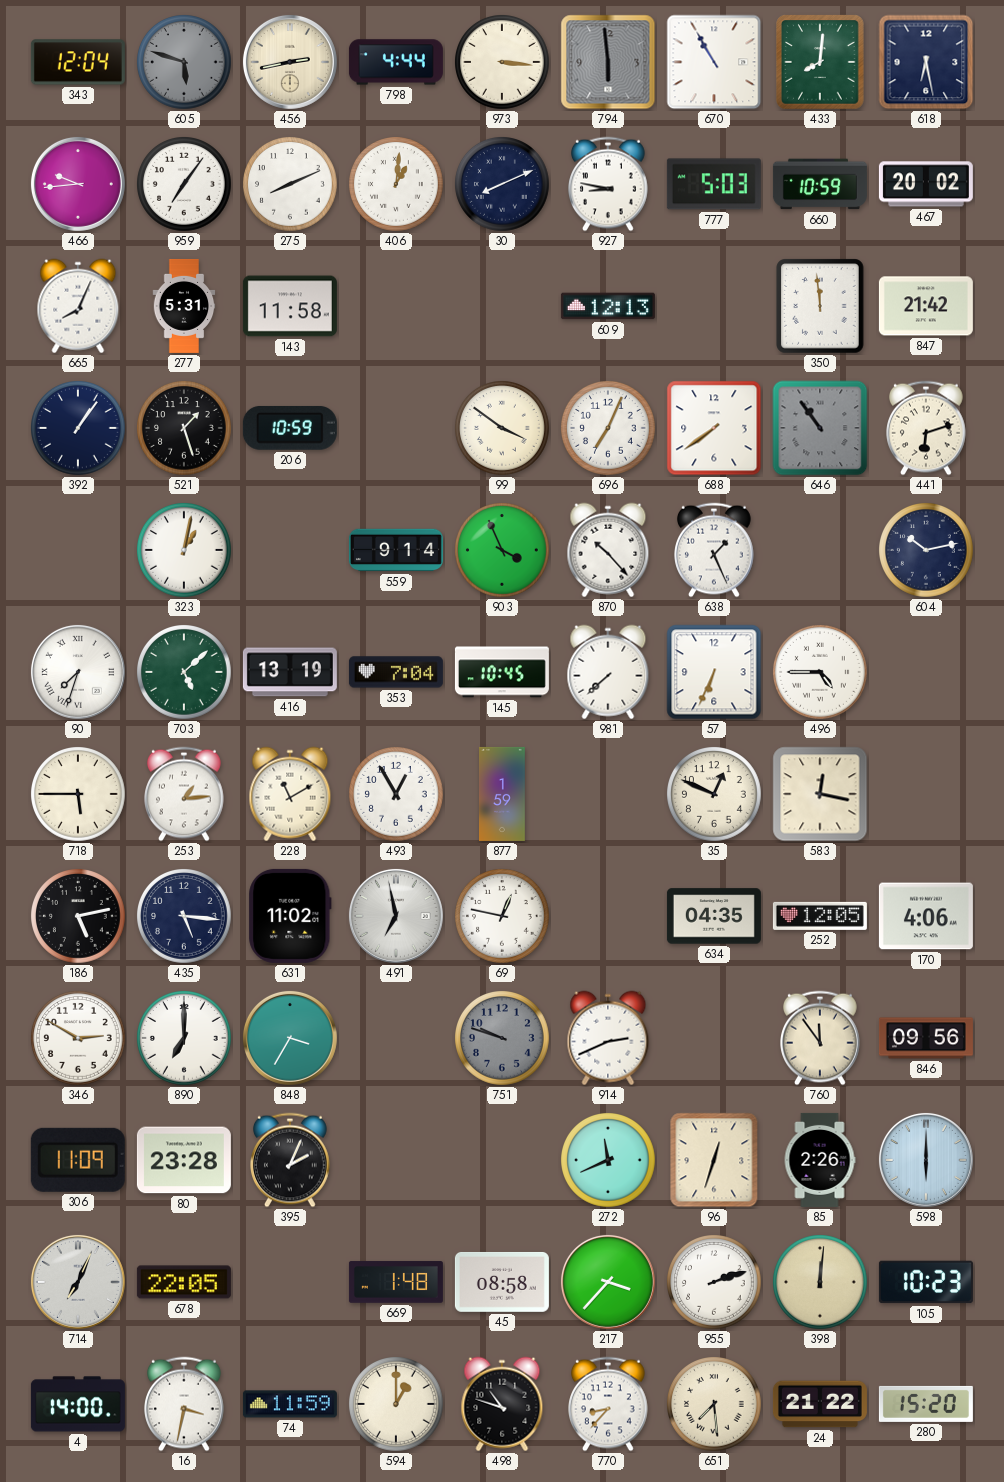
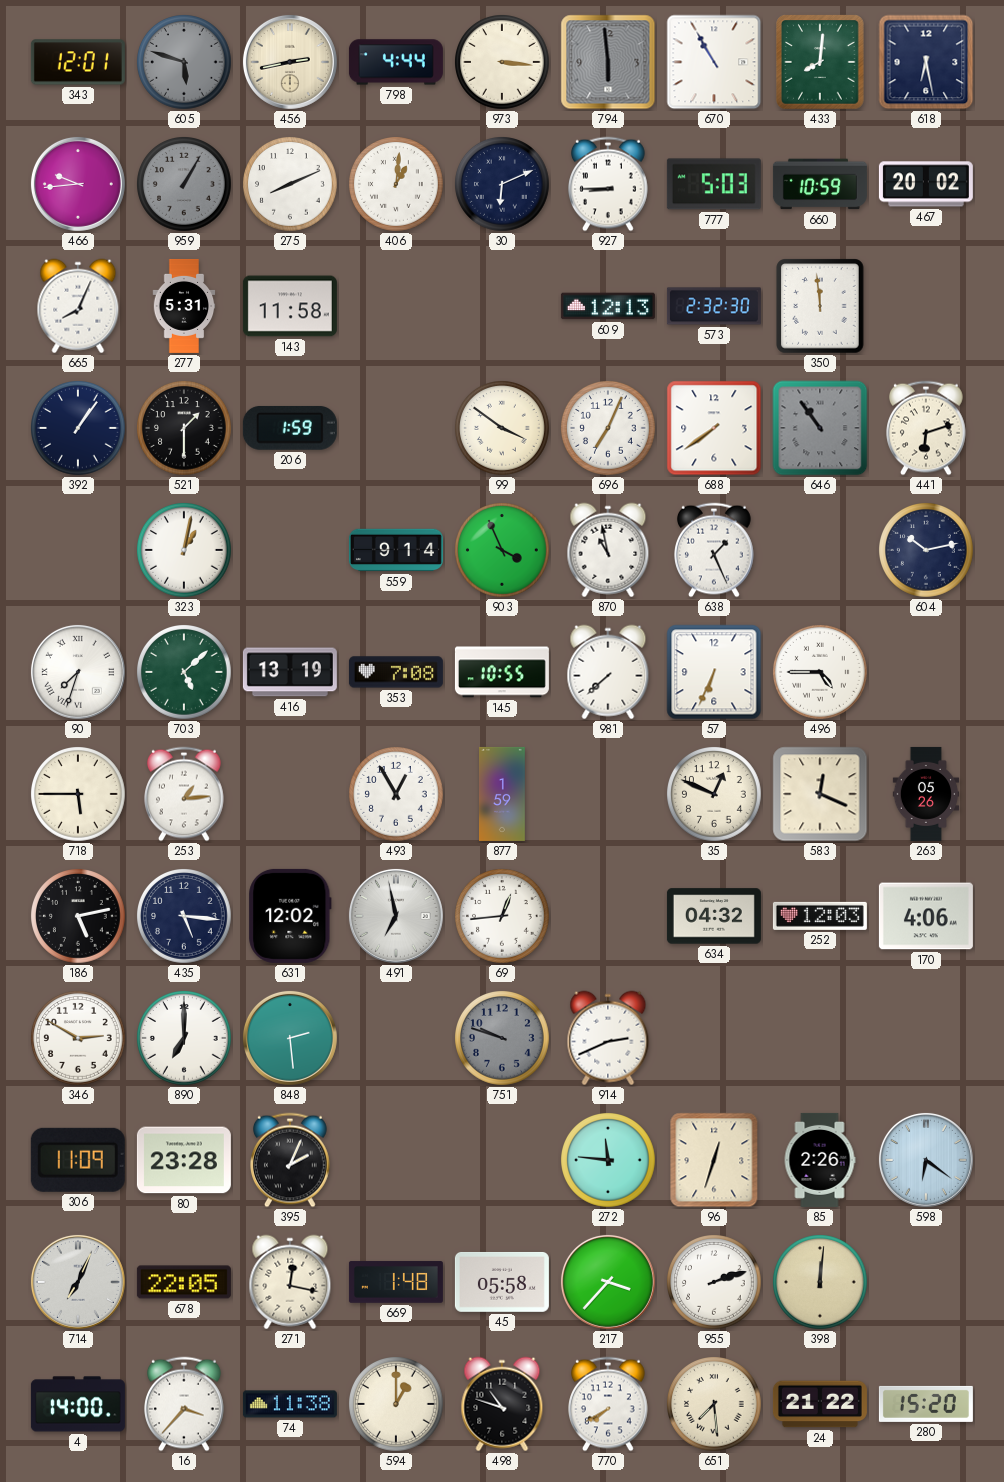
343: 12:04 -> 12:01
959: 7:06 -> 1:05
959 dial: white -> grey
30: 8:11 -> 6:11
927: 8:47 -> 8:45
573: none -> 2:32
847: 21:42 -> none
521: 1:27 -> 1:30
206: 10:59 -> 1:59
870: 10:23 -> 10:58
353: 7:04 -> 7:08
145: 10:45 -> 10:55
228: 11:10 -> none
583: 12:17 -> 12:19
263: none -> 05:26
631: 11:02 -> 12:02
69: 12:47 -> 12:44
634: 04:35 -> 04:32
252: 12:05 -> 12:03
848: 3:35 -> 2:29
760: 11:54 -> none
846: 09:56 -> none
272: 11:41 -> 11:46
598: 6:00 -> 6:21
271: none -> 12:17
45: 08:58 -> 05:58
105: 10:23 -> none
16: 3:32 -> 3:37
74: 11:59 -> 11:38
770: 8:37 -> 7:40
